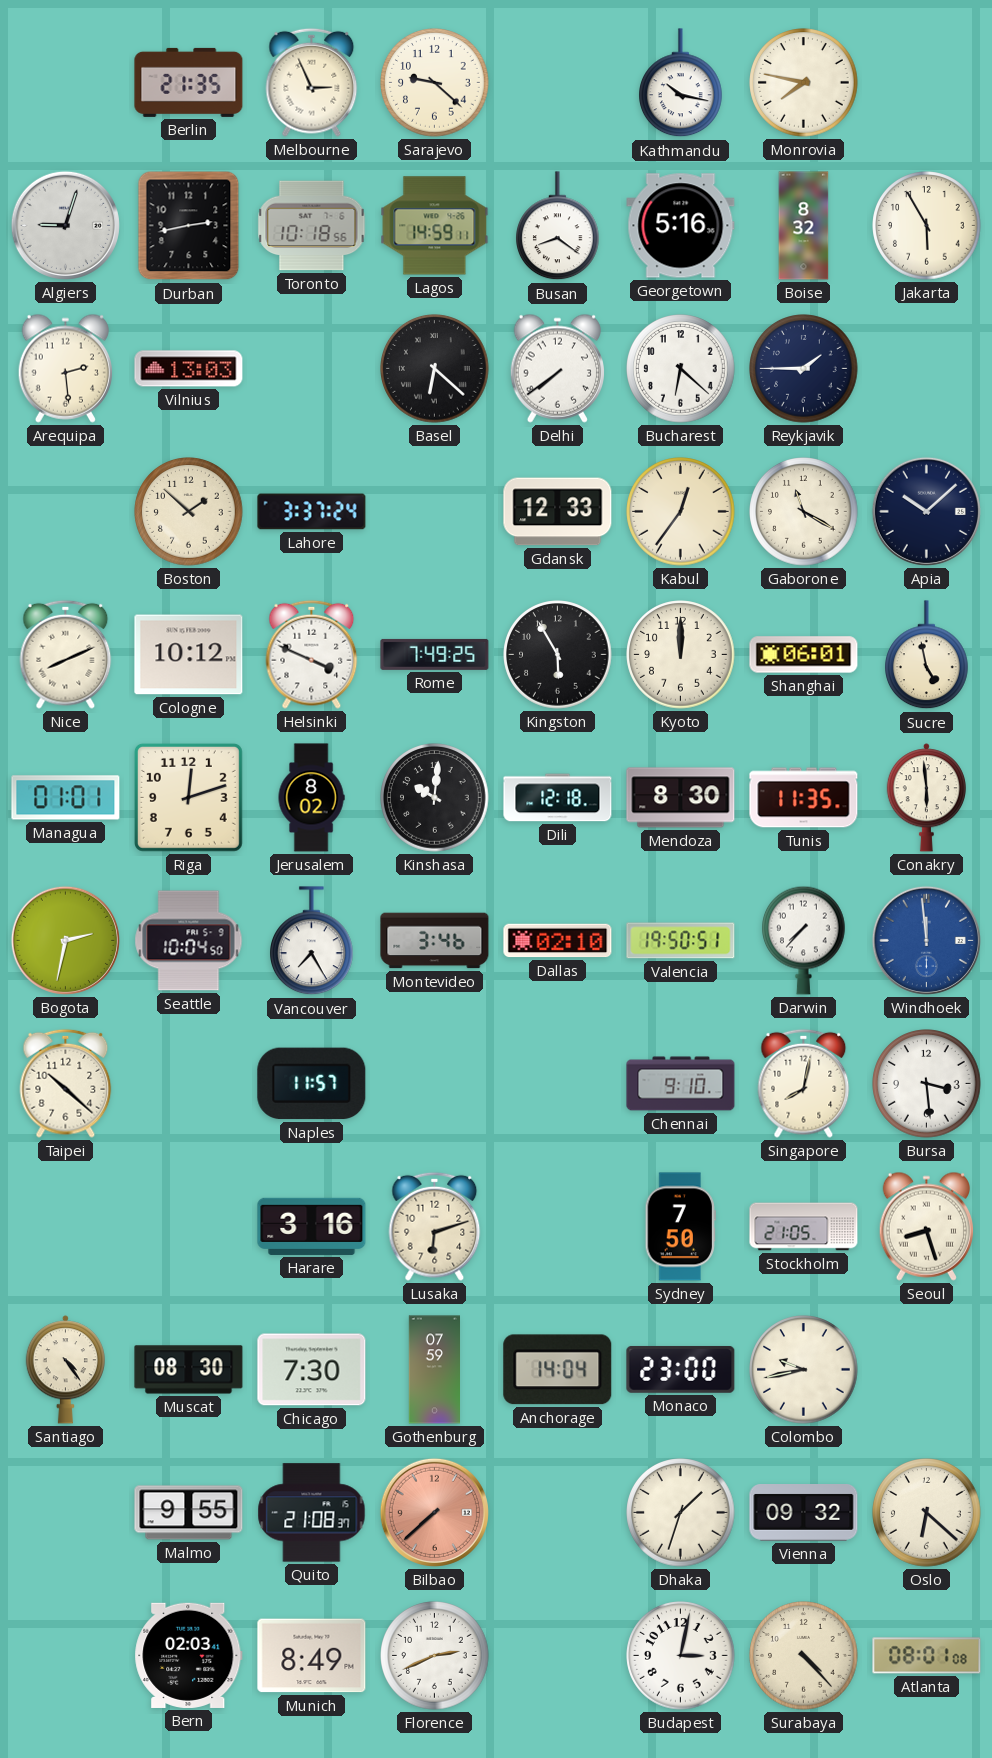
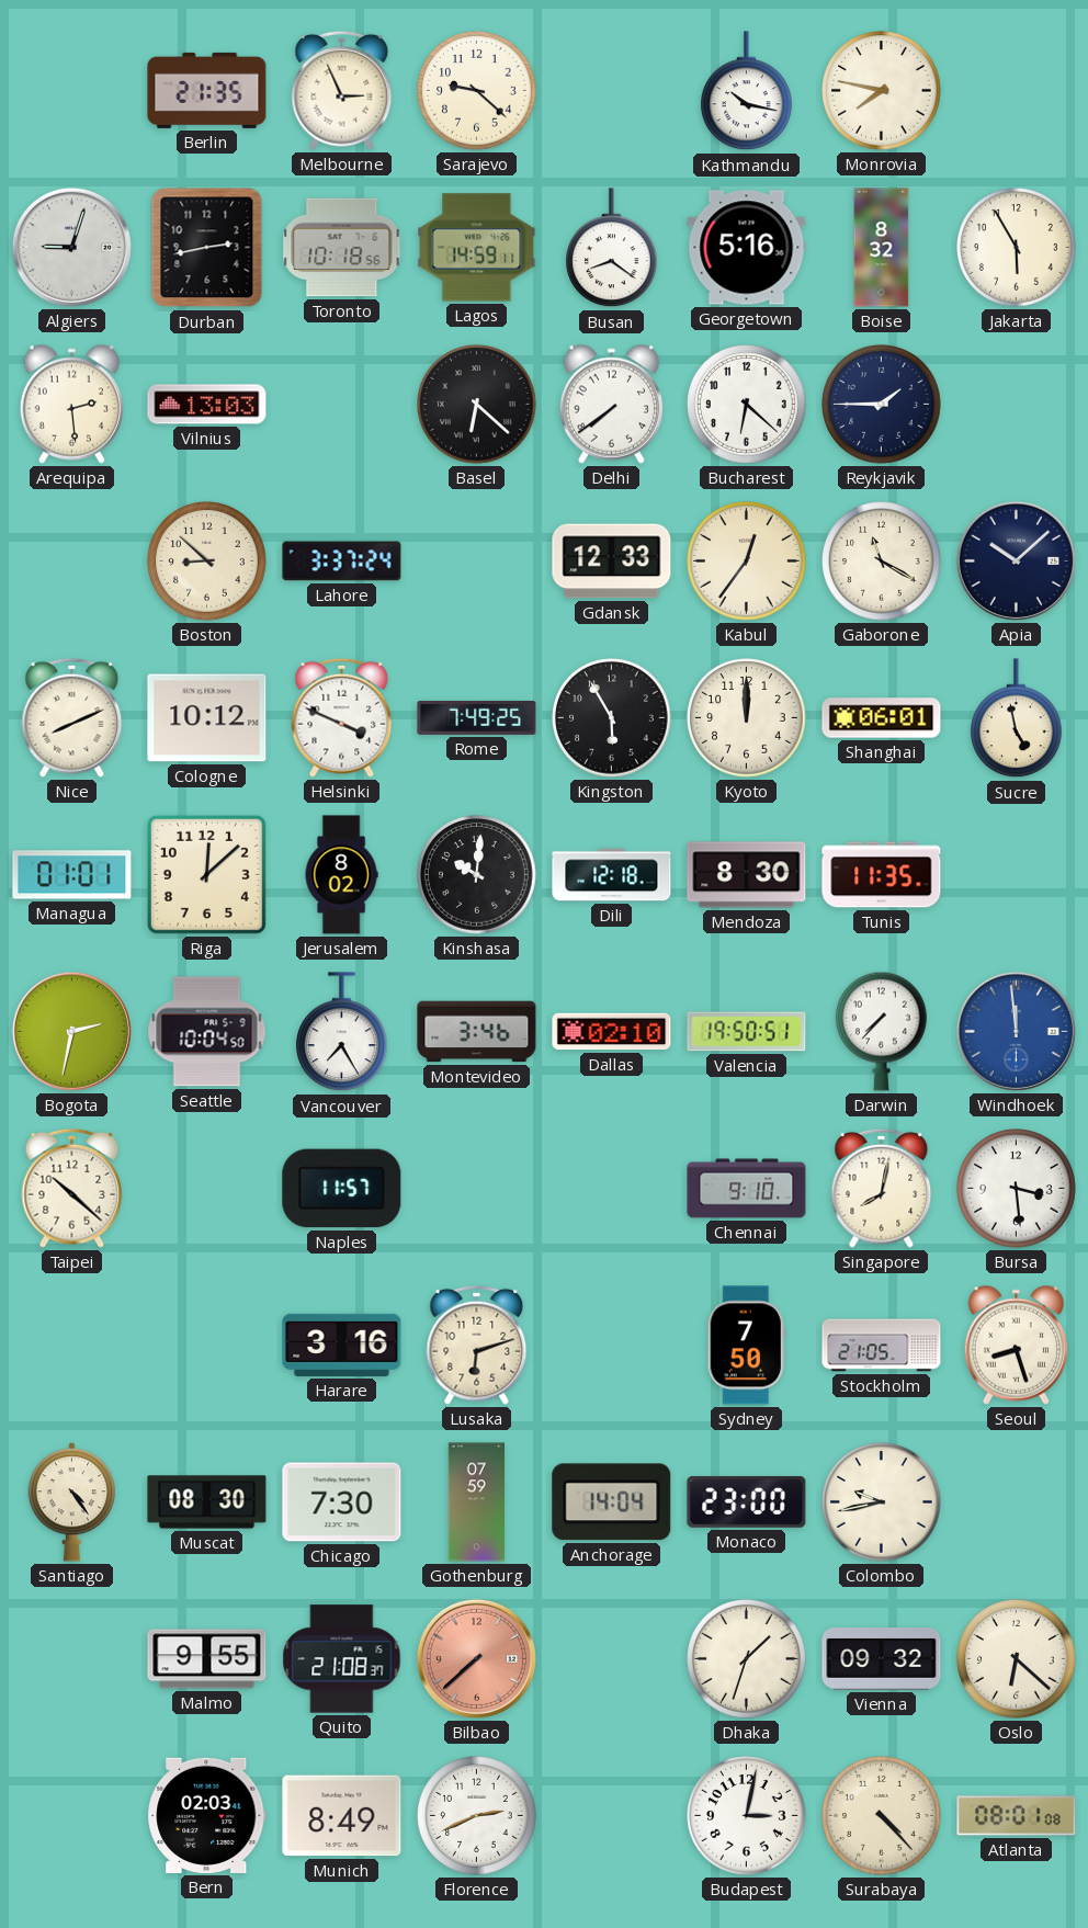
Boston: 1:52 -> 8:52
Riga: 12:12 -> 12:08
Conakry: 5:59 -> none
